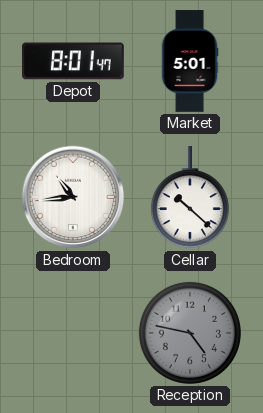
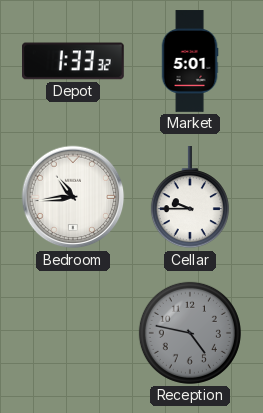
Depot: 8:01 -> 1:33
Cellar: 10:22 -> 9:45
